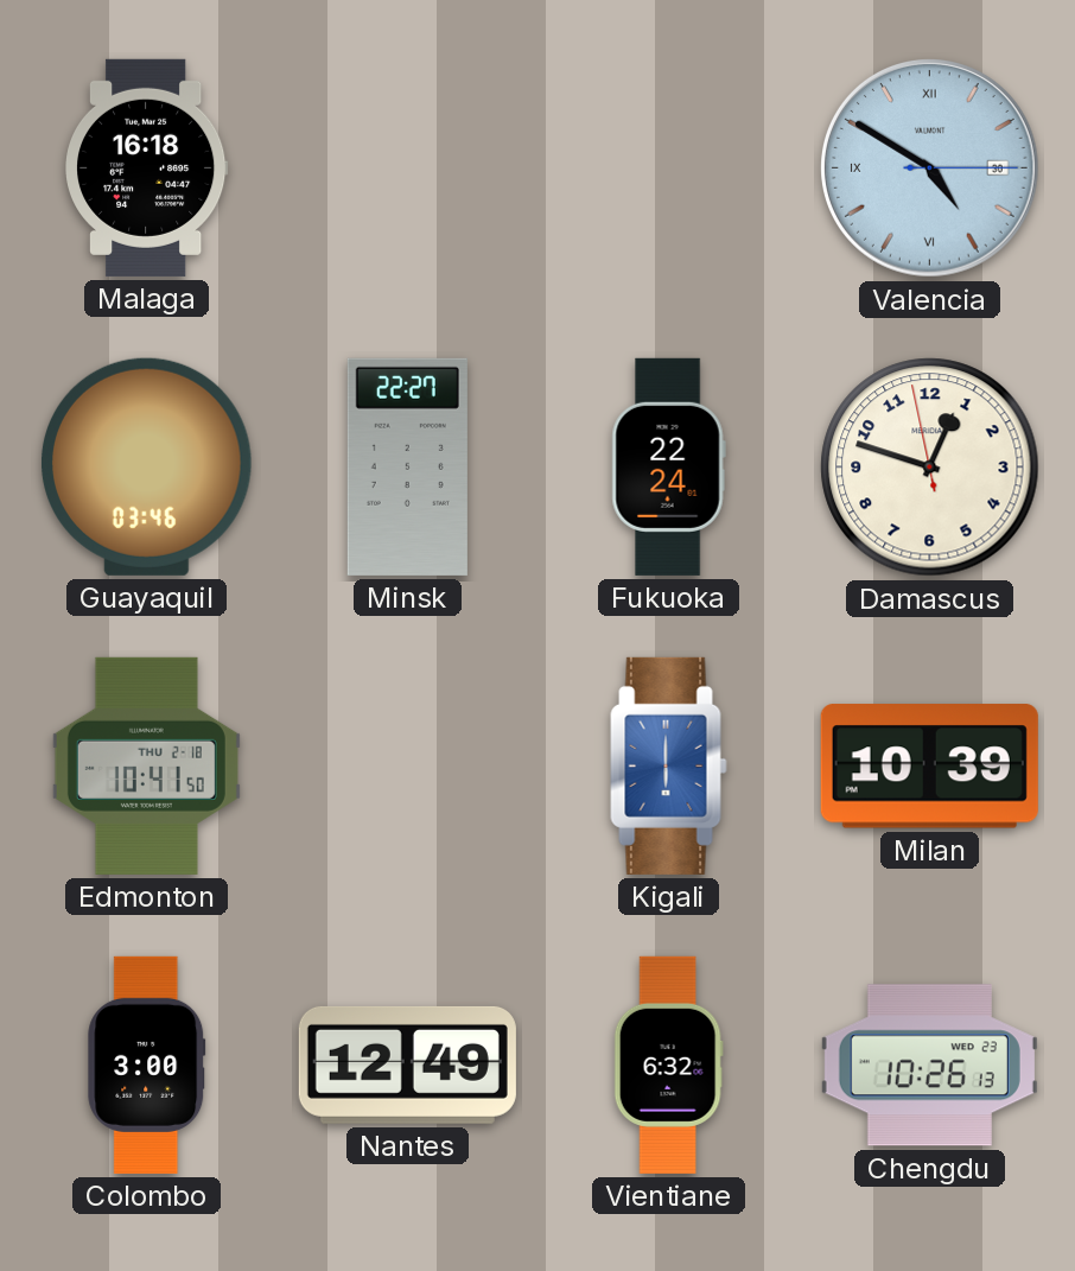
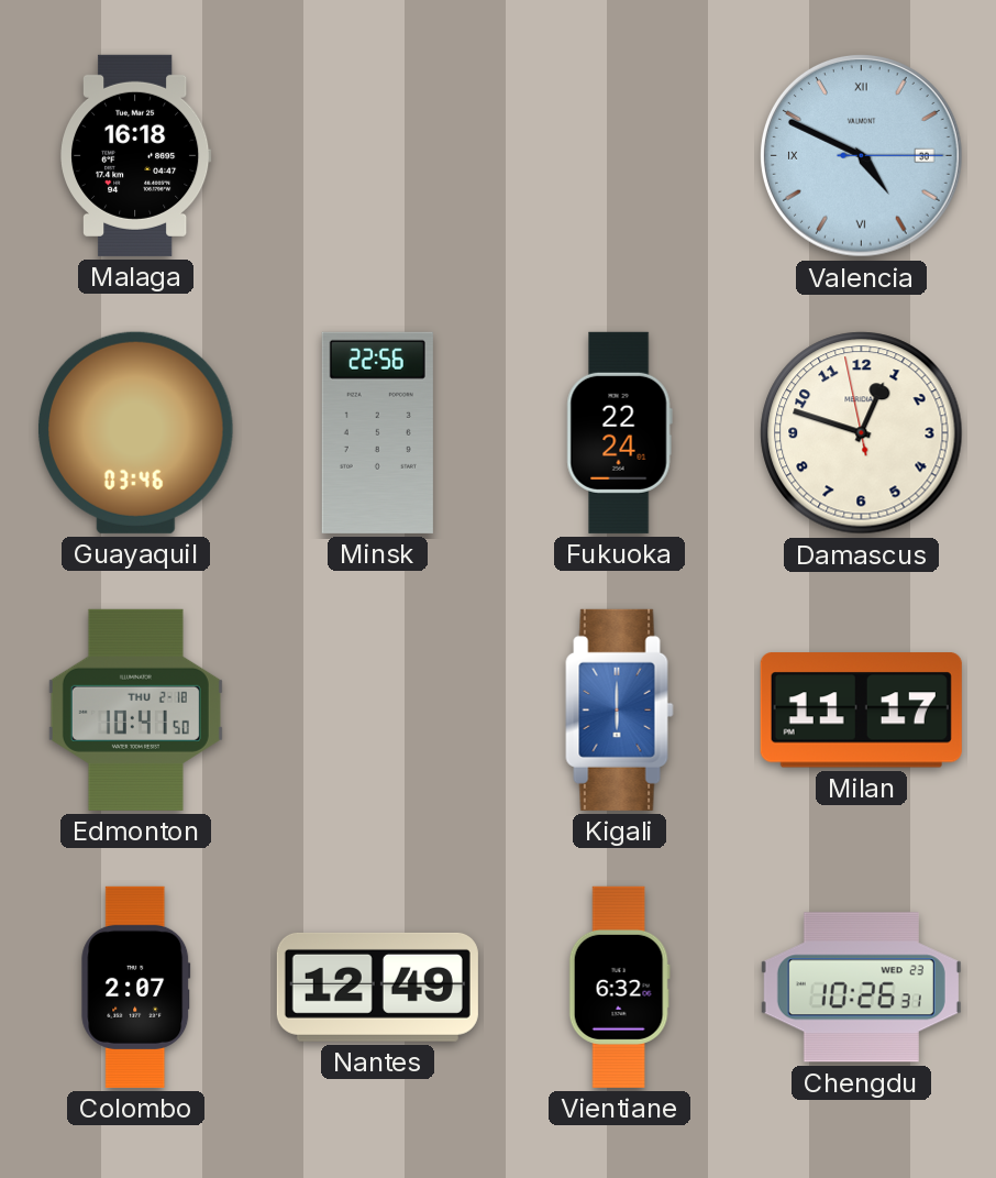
Valencia: 4:50 -> 4:49
Minsk: 22:27 -> 22:56
Milan: 10:39 -> 11:17
Colombo: 3:00 -> 2:07
Chengdu: 10:26:13 -> 10:26:31
